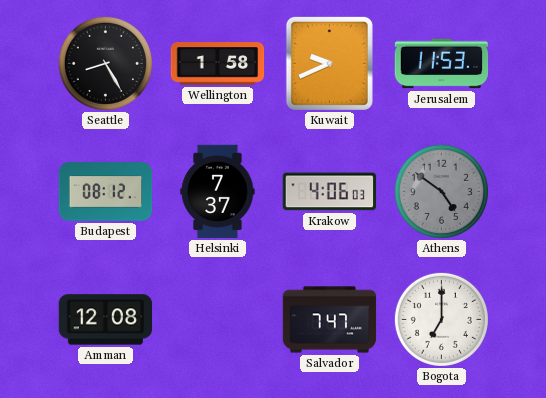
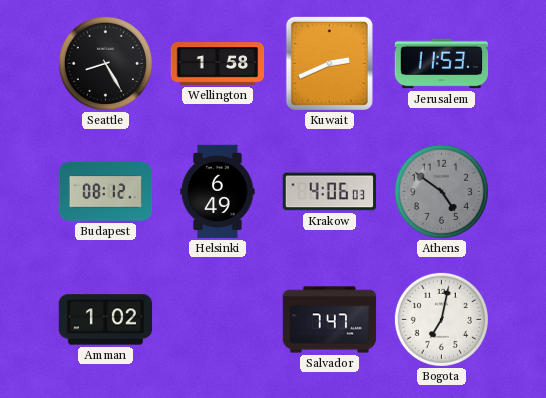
Kuwait: 9:41 -> 2:41
Helsinki: 7:37 -> 6:49
Amman: 12:08 -> 1:02
Bogota: 7:00 -> 7:02
